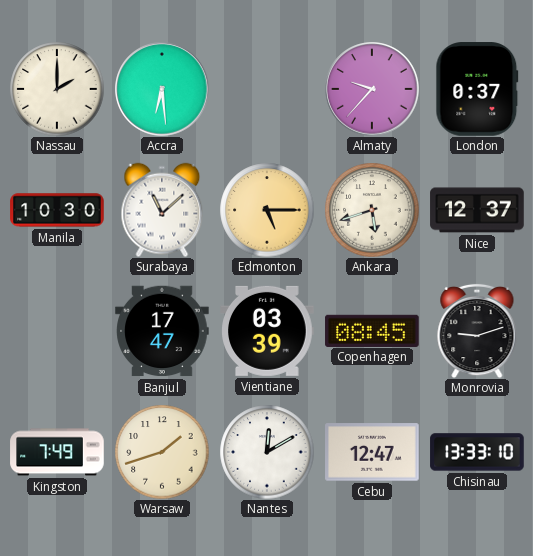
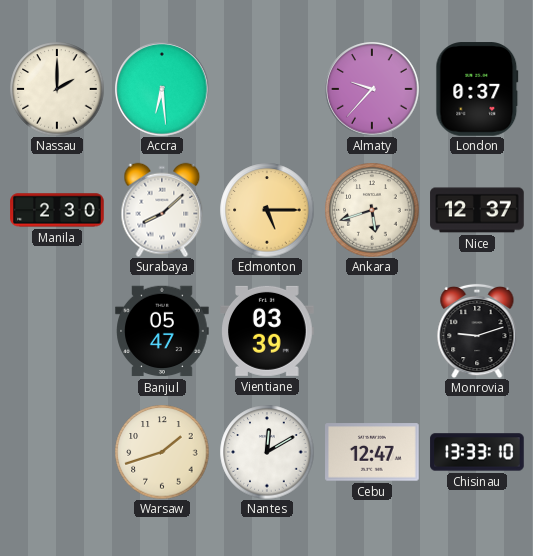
Manila: 10:30 -> 2:30
Surabaya: 11:08 -> 8:08
Banjul: 17:47 -> 05:47
Copenhagen: 08:45 -> none
Kingston: 7:49 -> none
